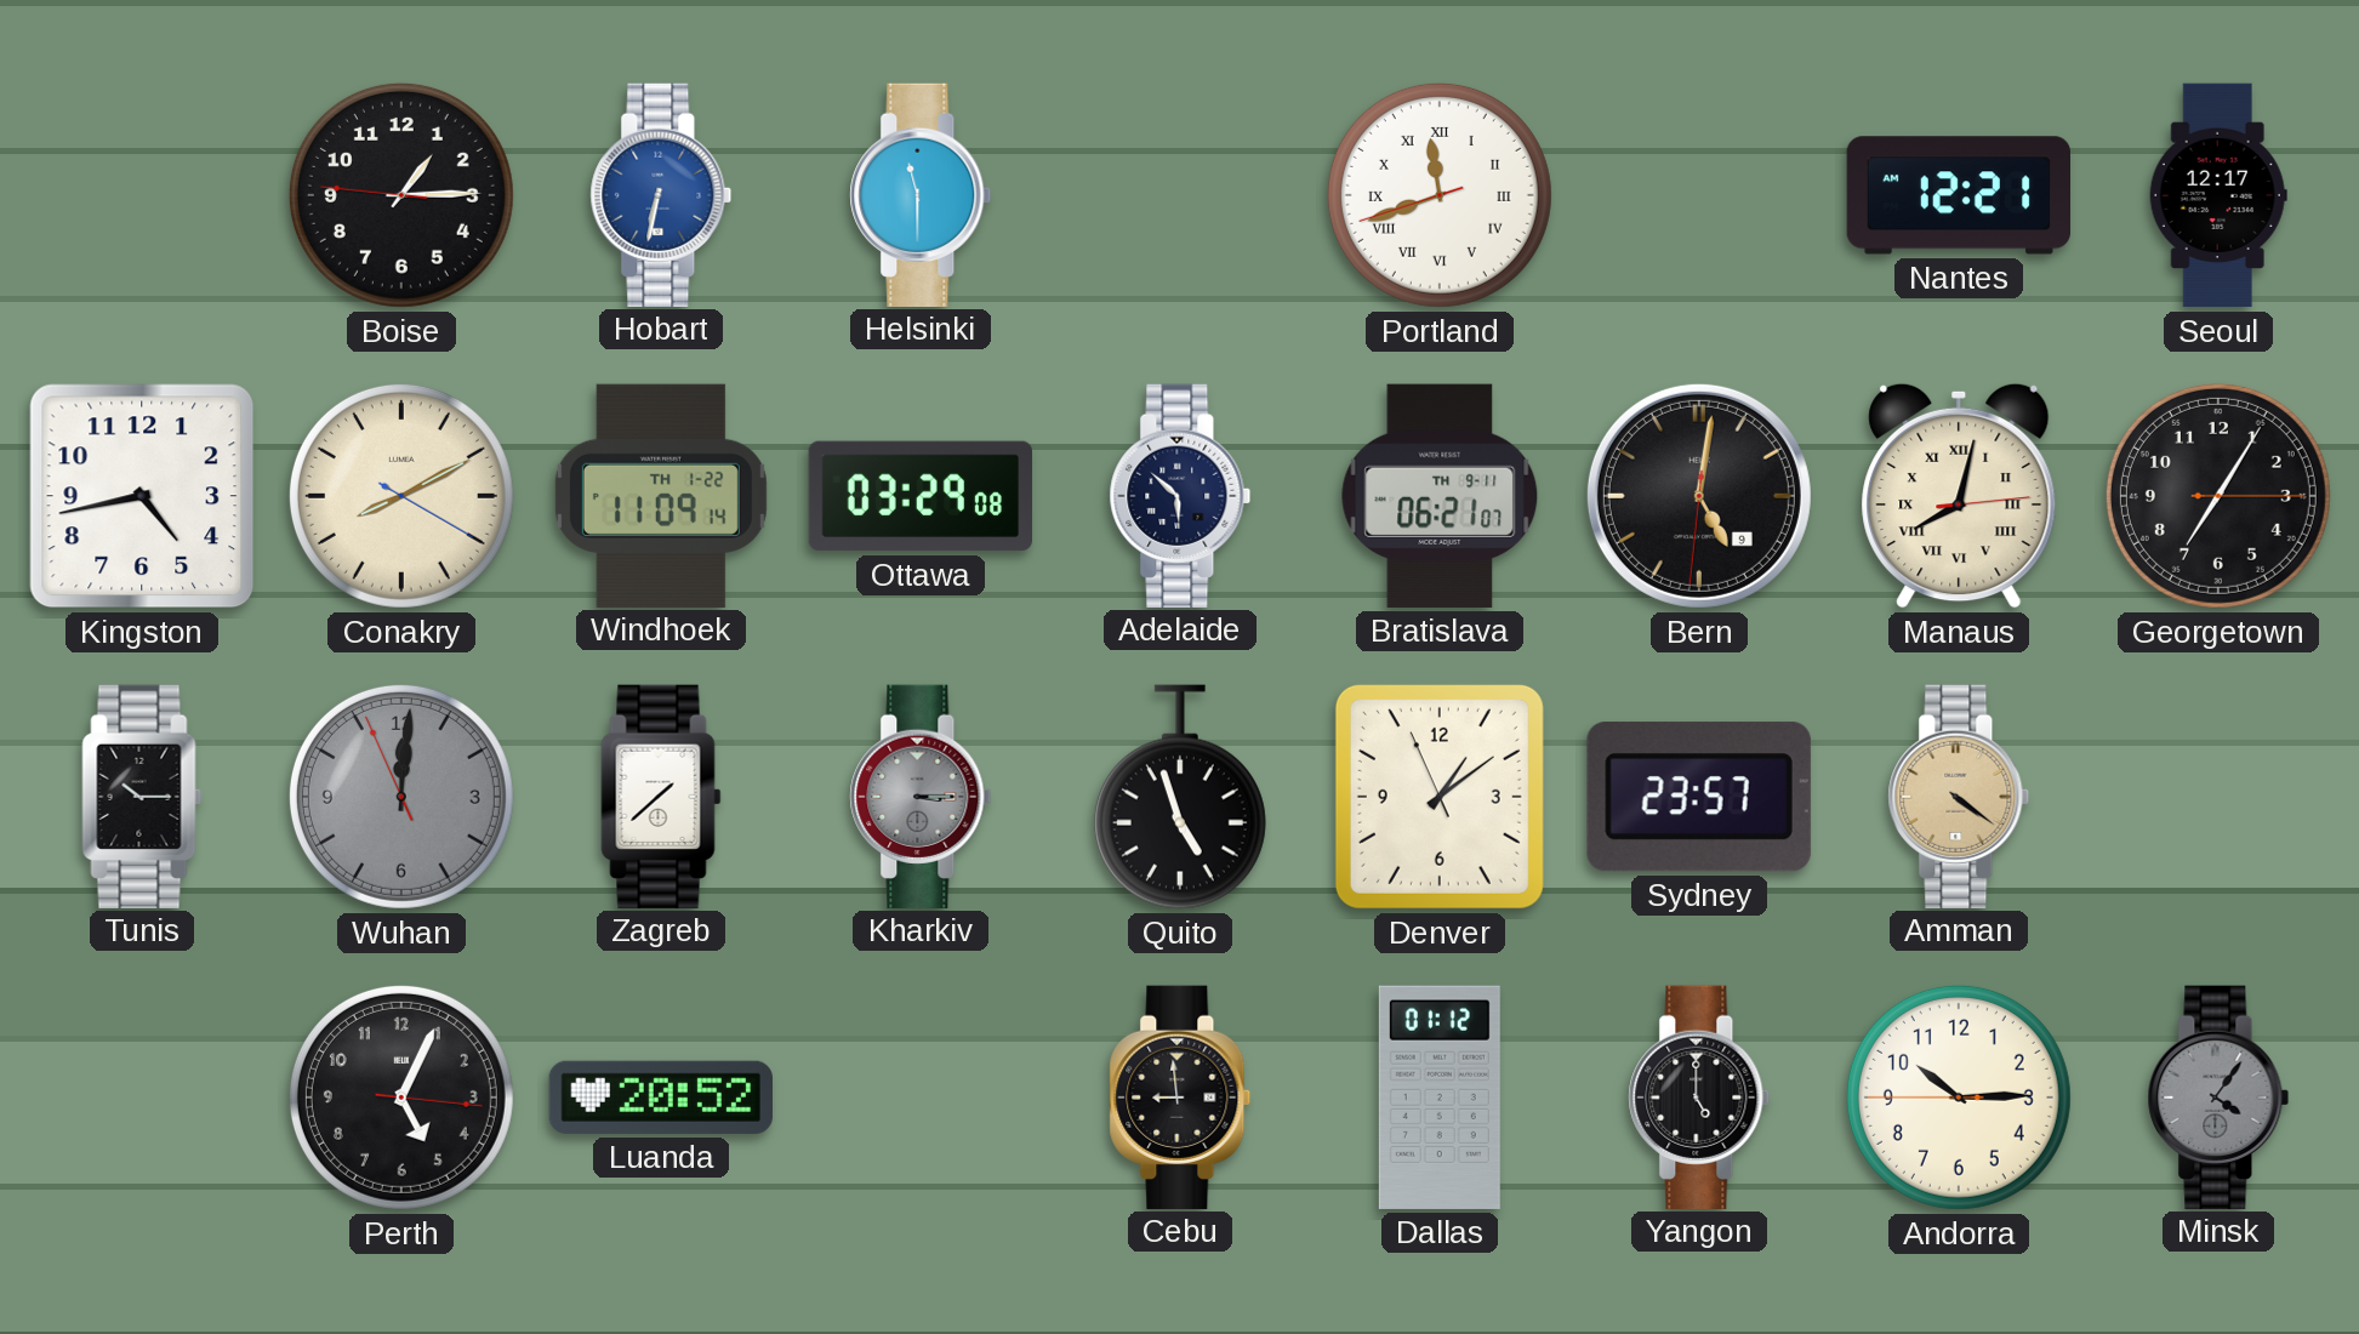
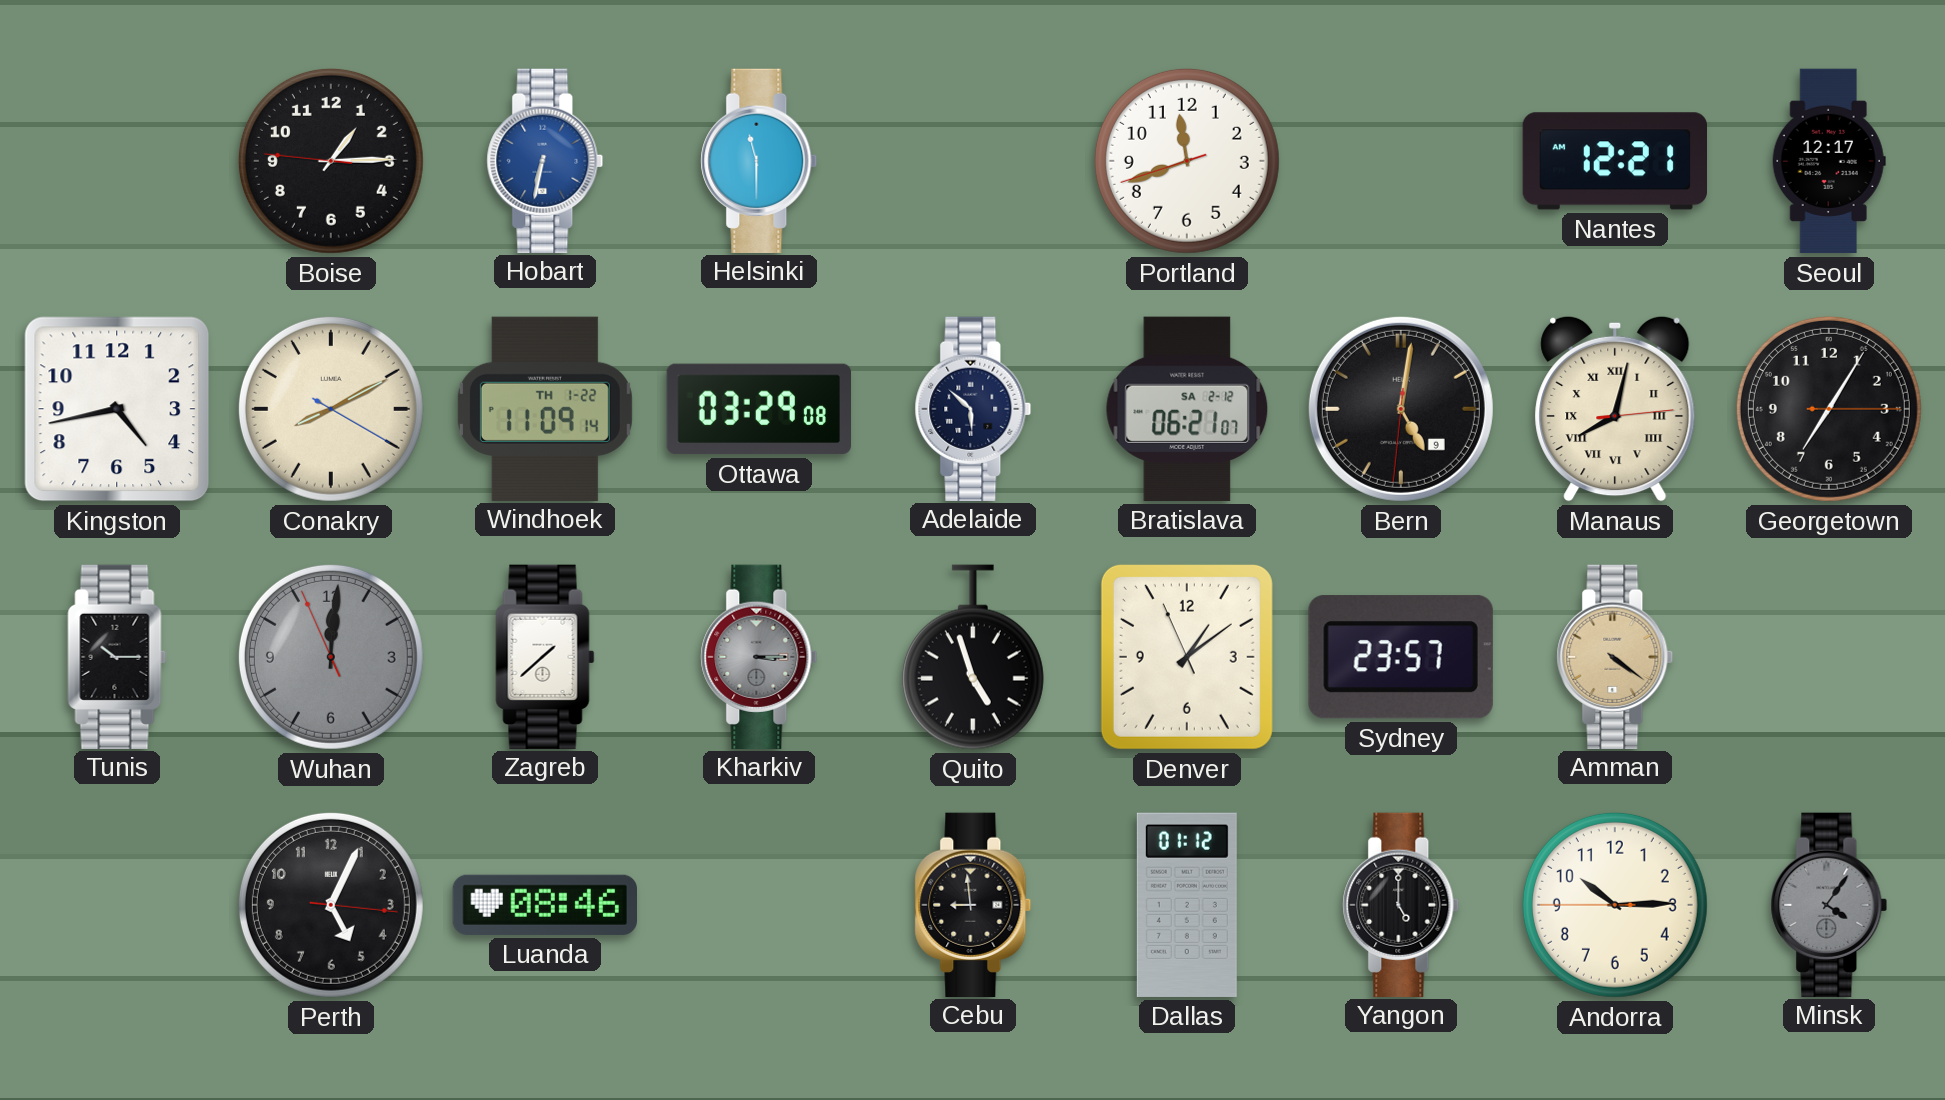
Portland numerals: Roman -> Arabic
Bratislava date: TH 9-11 -> SA 2-12
Luanda: 20:52 -> 08:46
